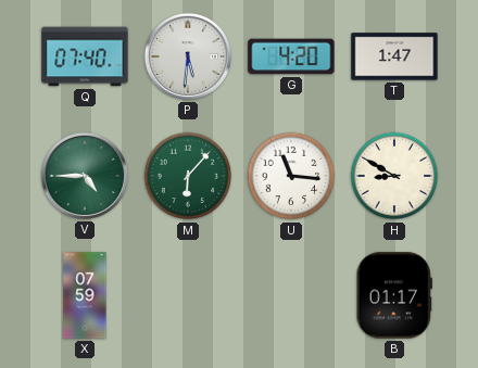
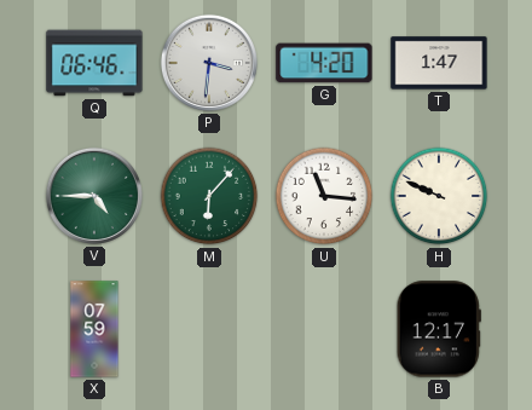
Q: 07:40 -> 06:46
P: 5:31 -> 3:31
H: 8:50 -> 9:49
B: 01:17 -> 12:17
